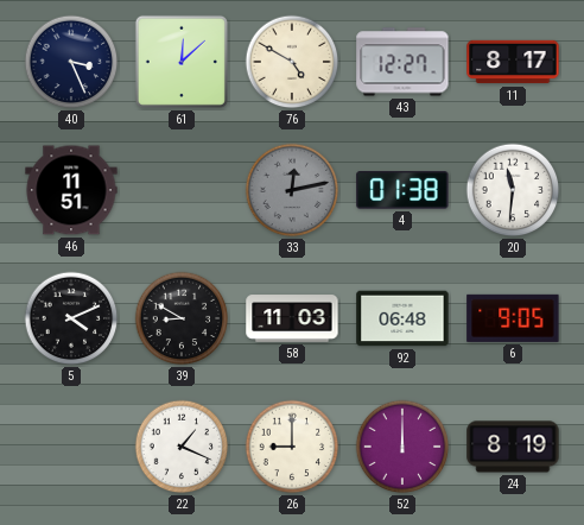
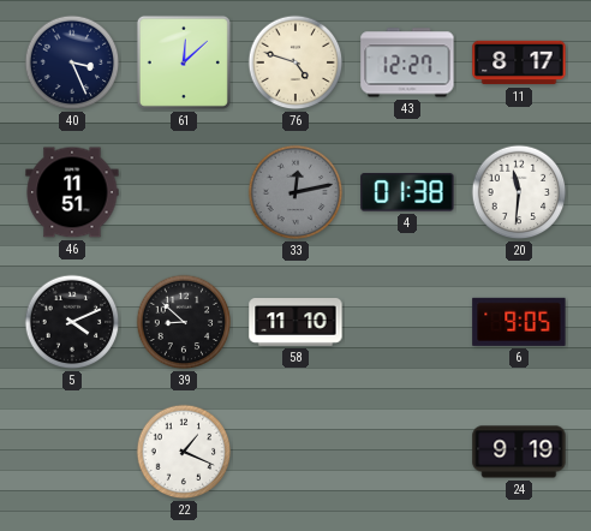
76: 4:50 -> 4:48
39: 8:50 -> 8:52
58: 11:03 -> 11:10
92: 06:48 -> none
26: 9:00 -> none
52: 12:00 -> none
24: 8:19 -> 9:19
